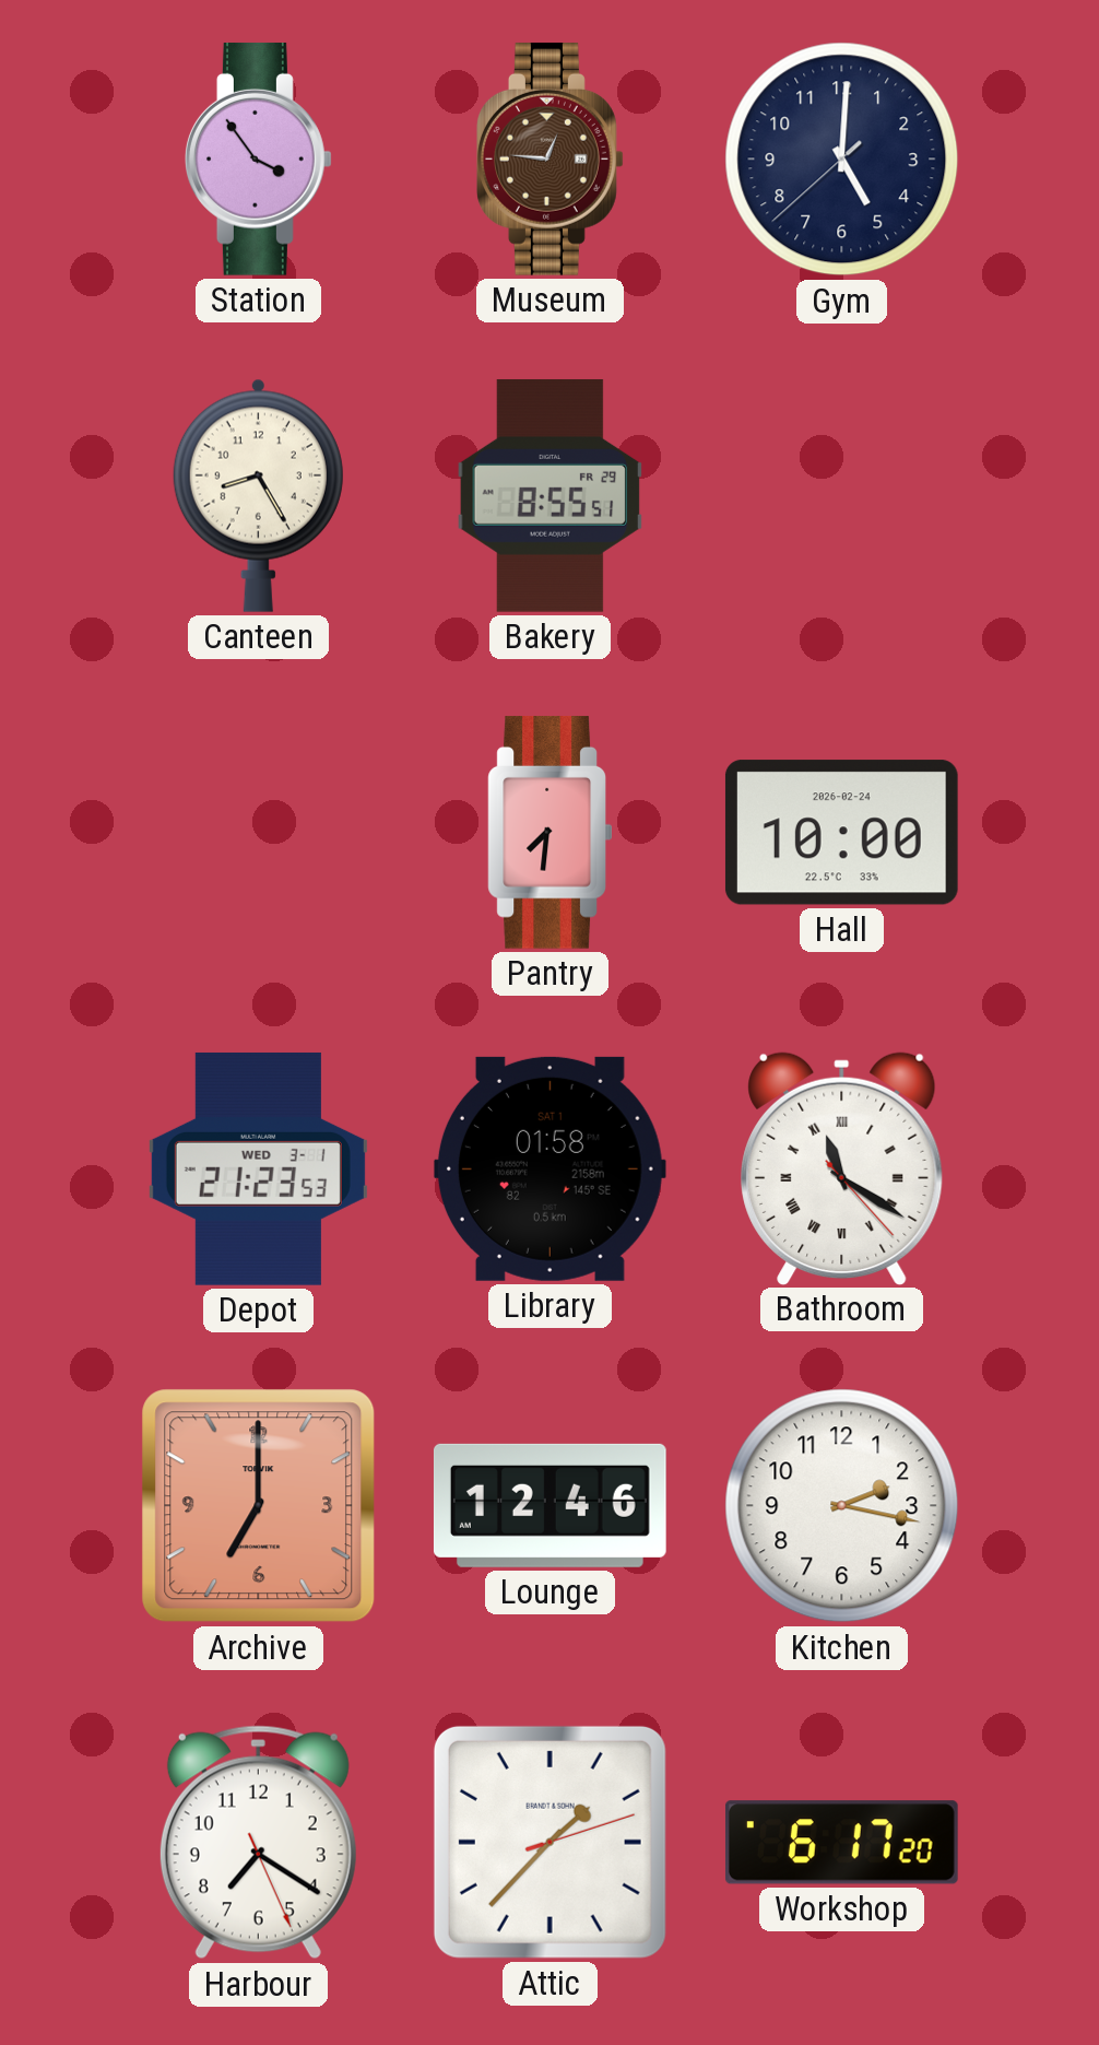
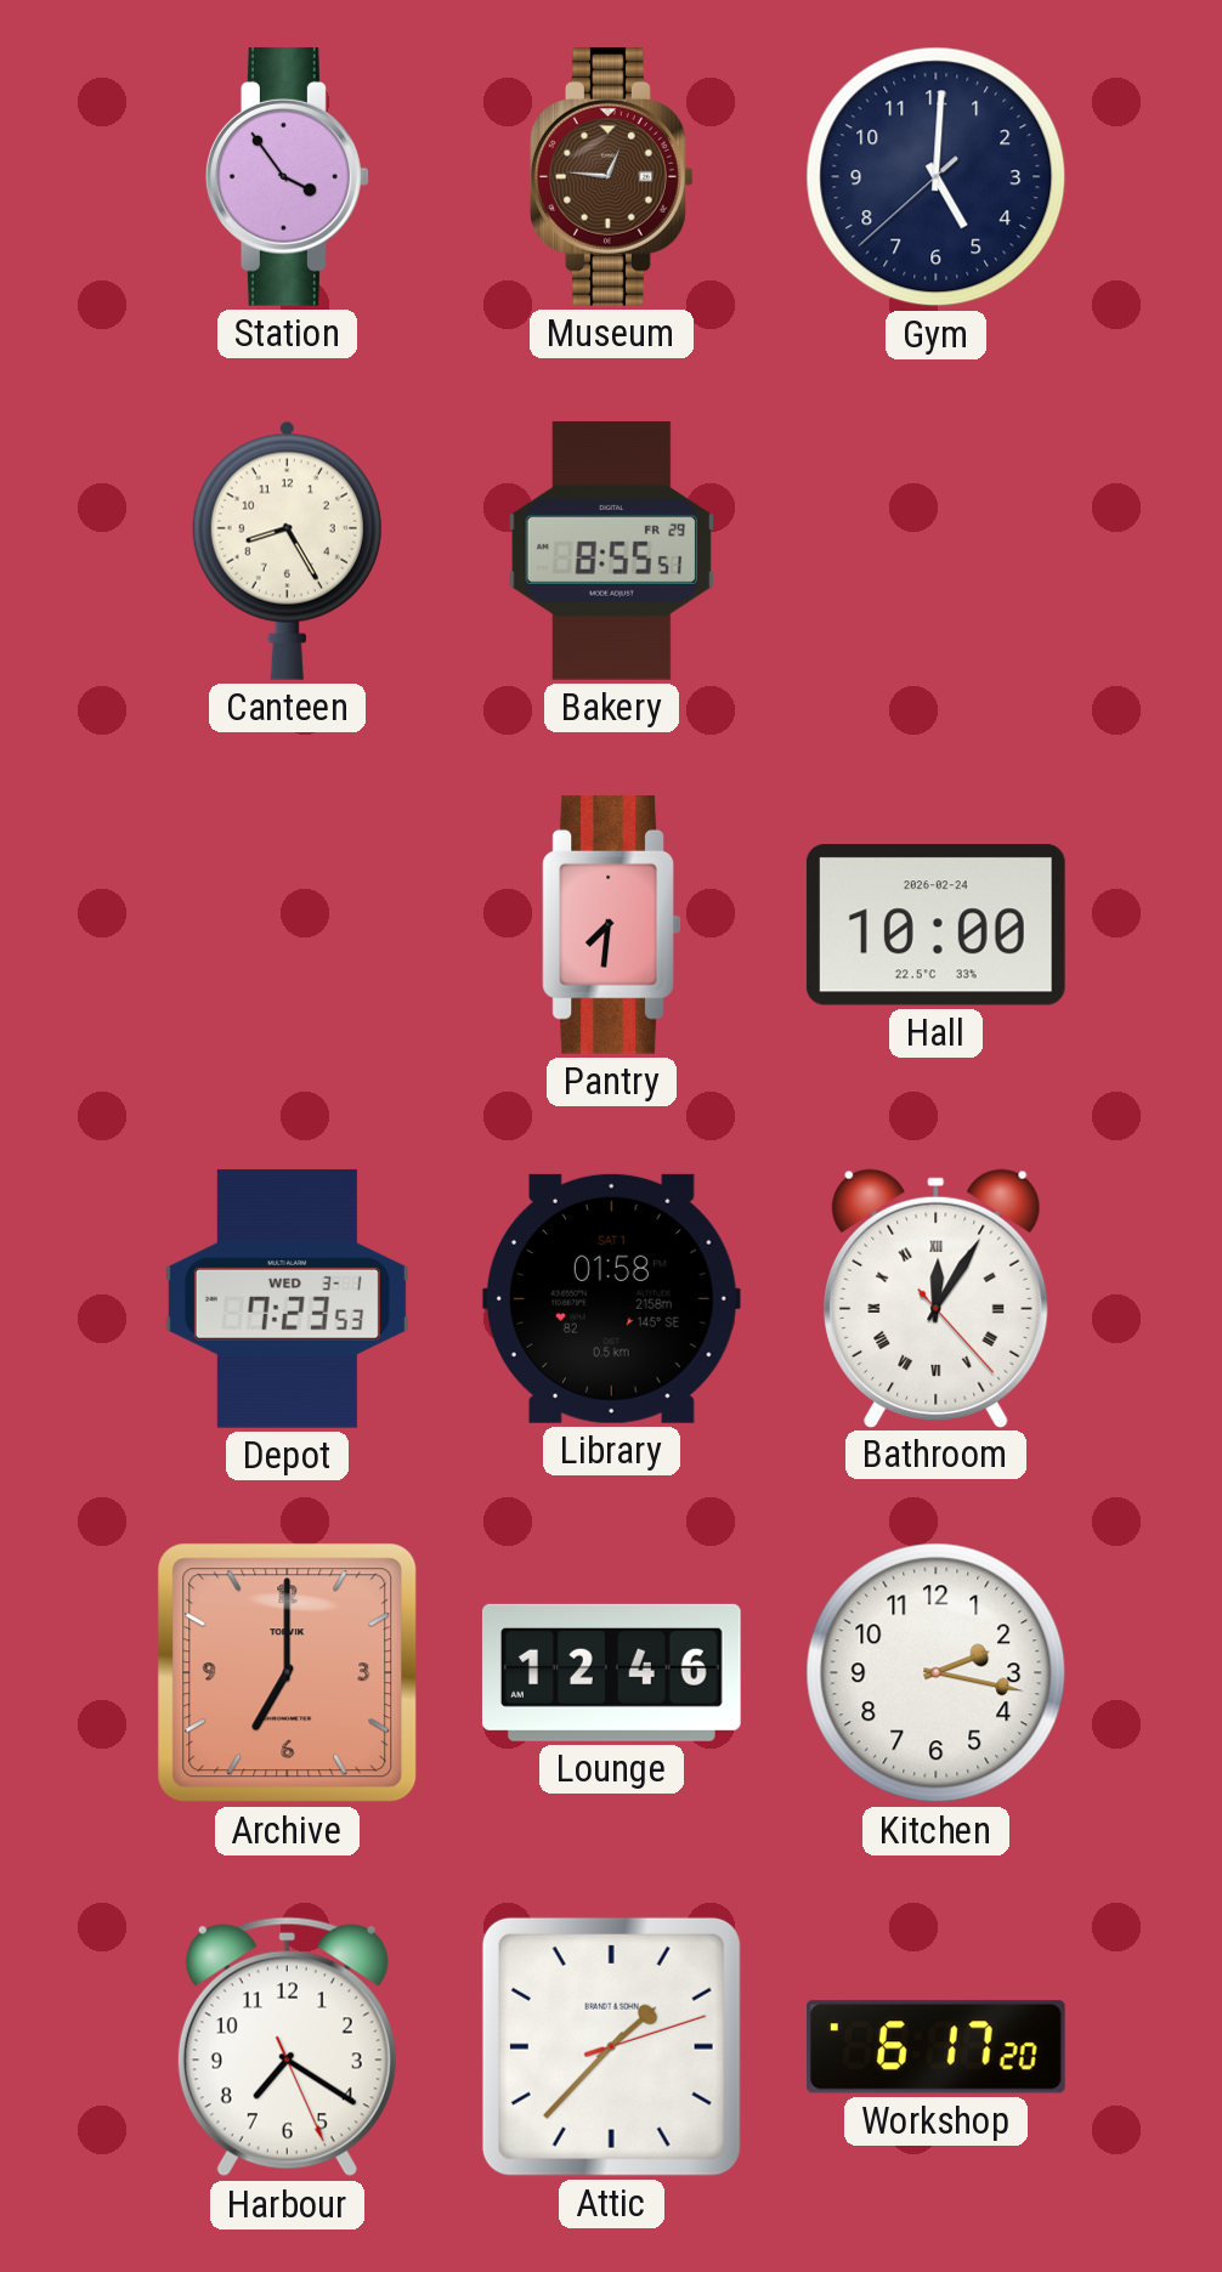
Depot: 21:23 -> 7:23
Bathroom: 11:20 -> 12:05
